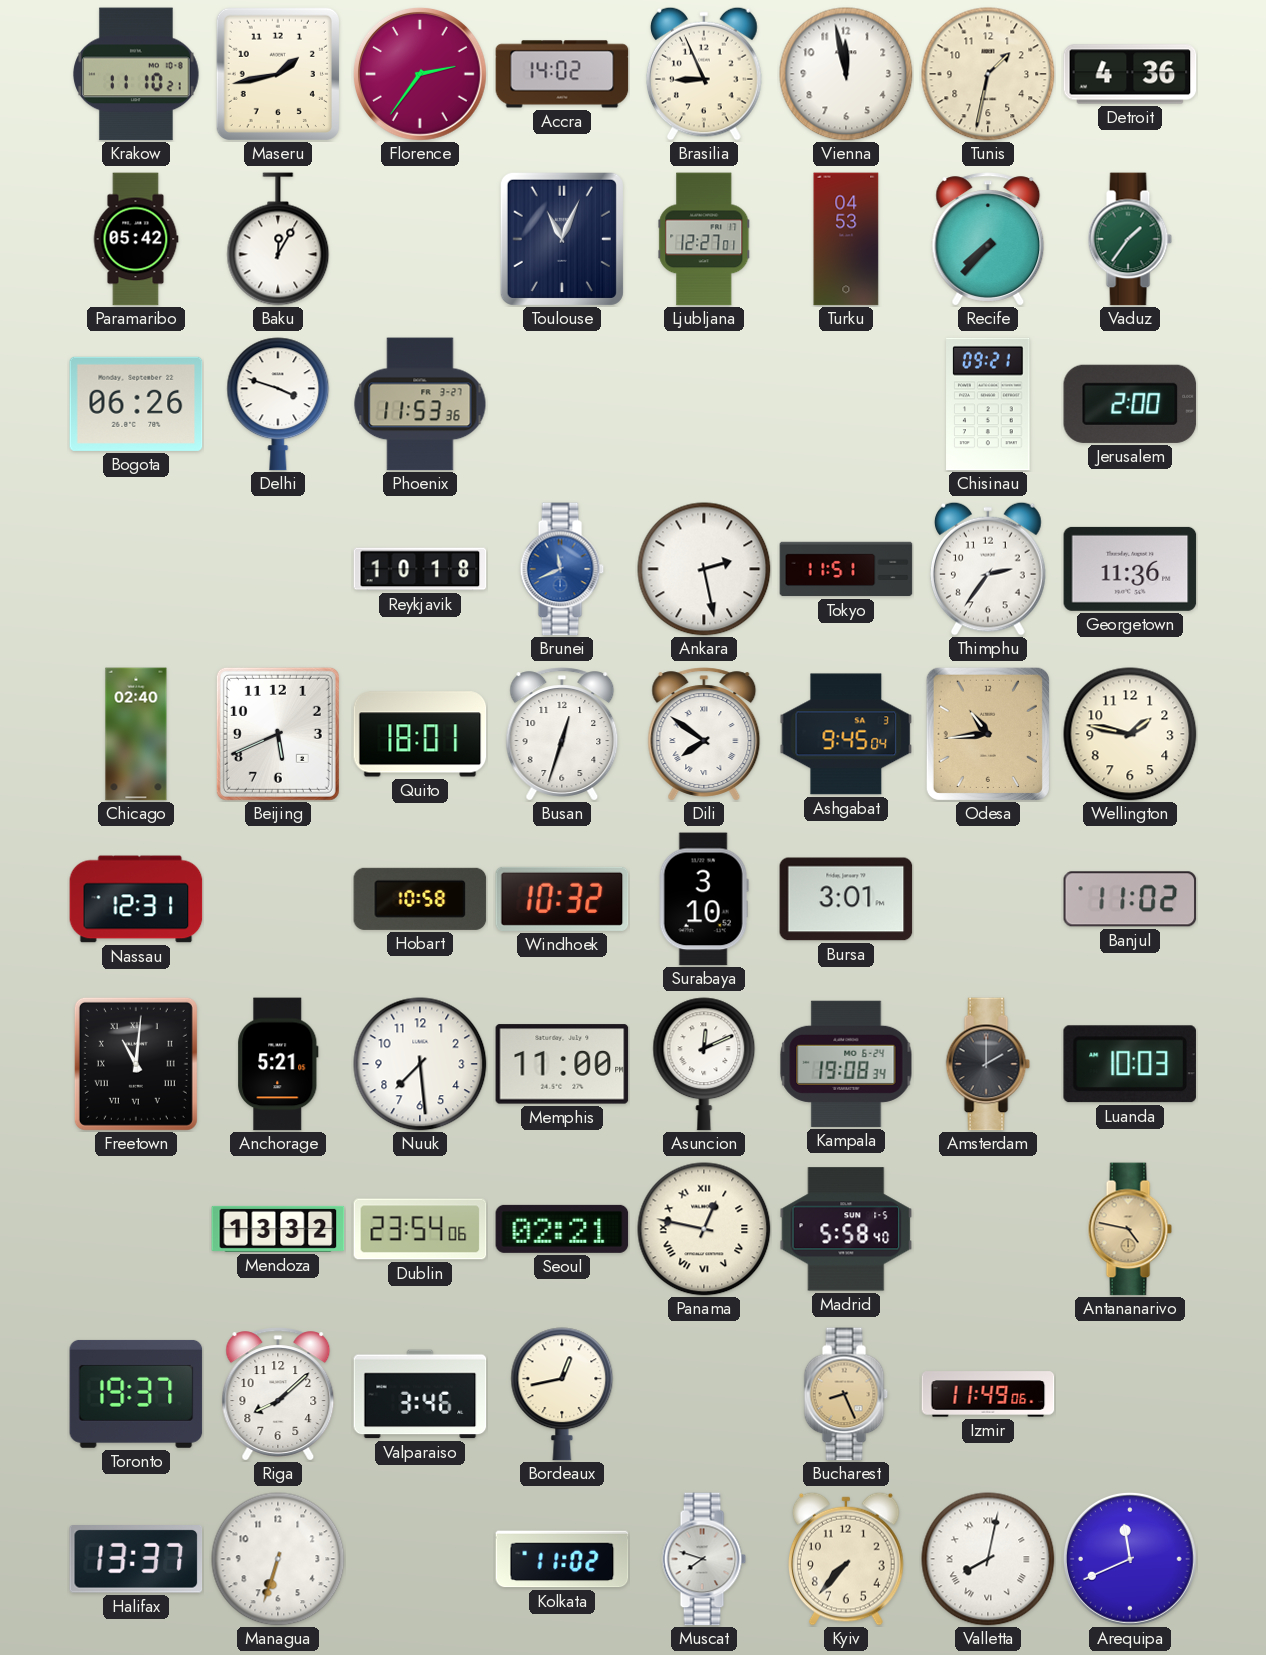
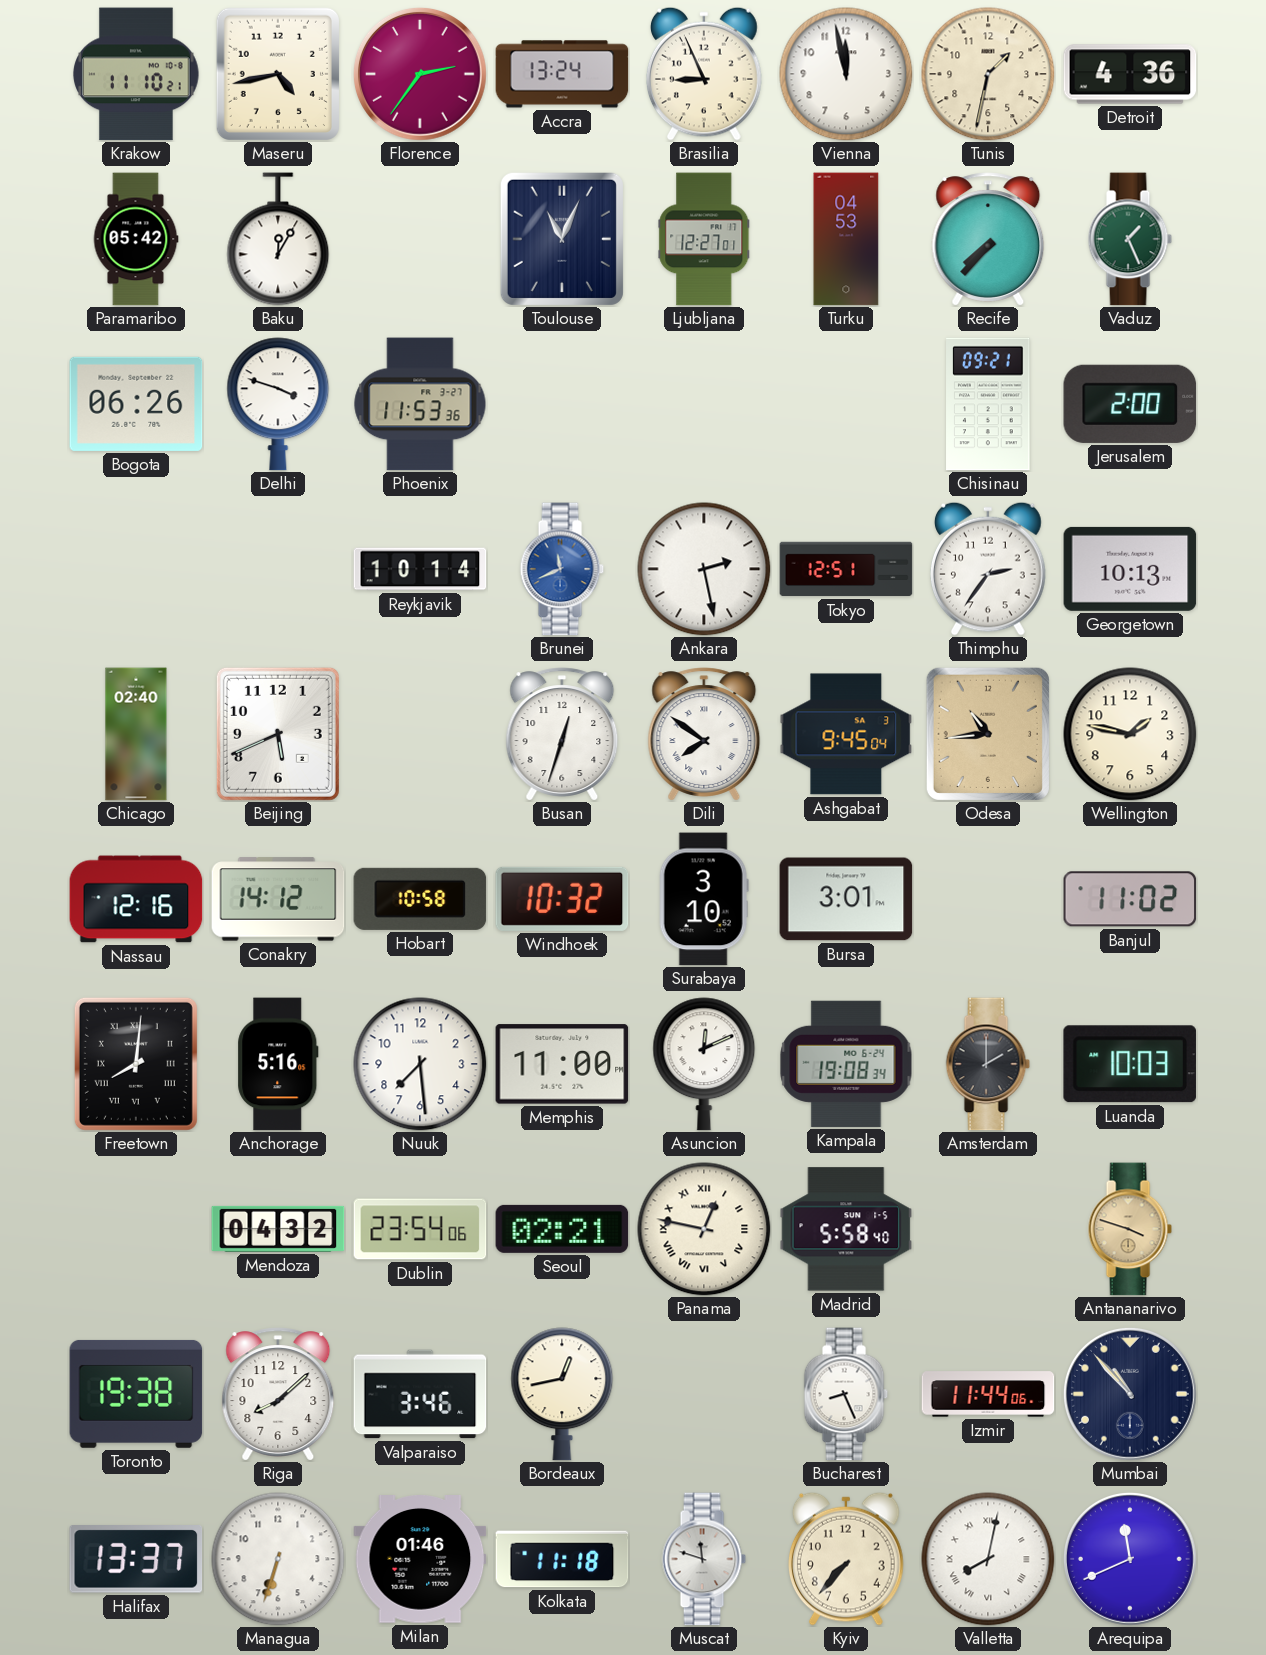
Maseru: 1:43 -> 4:43
Accra: 14:02 -> 13:24
Vaduz: 1:36 -> 1:26
Reykjavik: 10:18 -> 10:14
Tokyo: 11:51 -> 12:51
Georgetown: 11:36 -> 10:13
Quito: 18:01 -> none
Nassau: 12:31 -> 12:16
Conakry: none -> 14:12
Freetown: 11:01 -> 8:01
Anchorage: 5:21 -> 5:16
Mendoza: 13:32 -> 04:32
Antananarivo: 4:47 -> 3:48
Toronto: 19:37 -> 19:38
Bucharest dial: champagne -> white
Izmir: 11:49 -> 11:44
Mumbai: none -> 10:53
Milan: none -> 01:46
Kolkata: 11:02 -> 11:18
Muscat: 7:48 -> 11:48
